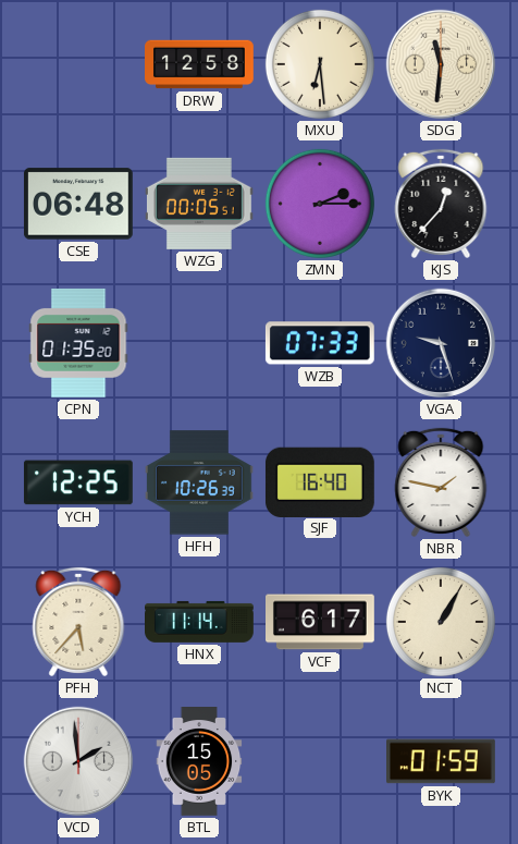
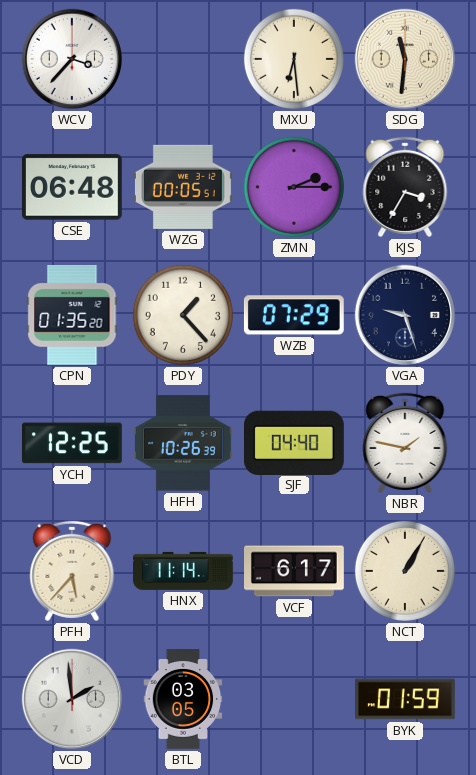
WCV: none -> 3:37
DRW: 12:58 -> none
KJS: 12:37 -> 3:35
PDY: none -> 1:23
WZB: 07:33 -> 07:29
SJF: 16:40 -> 04:40
BTL: 15:05 -> 03:05
